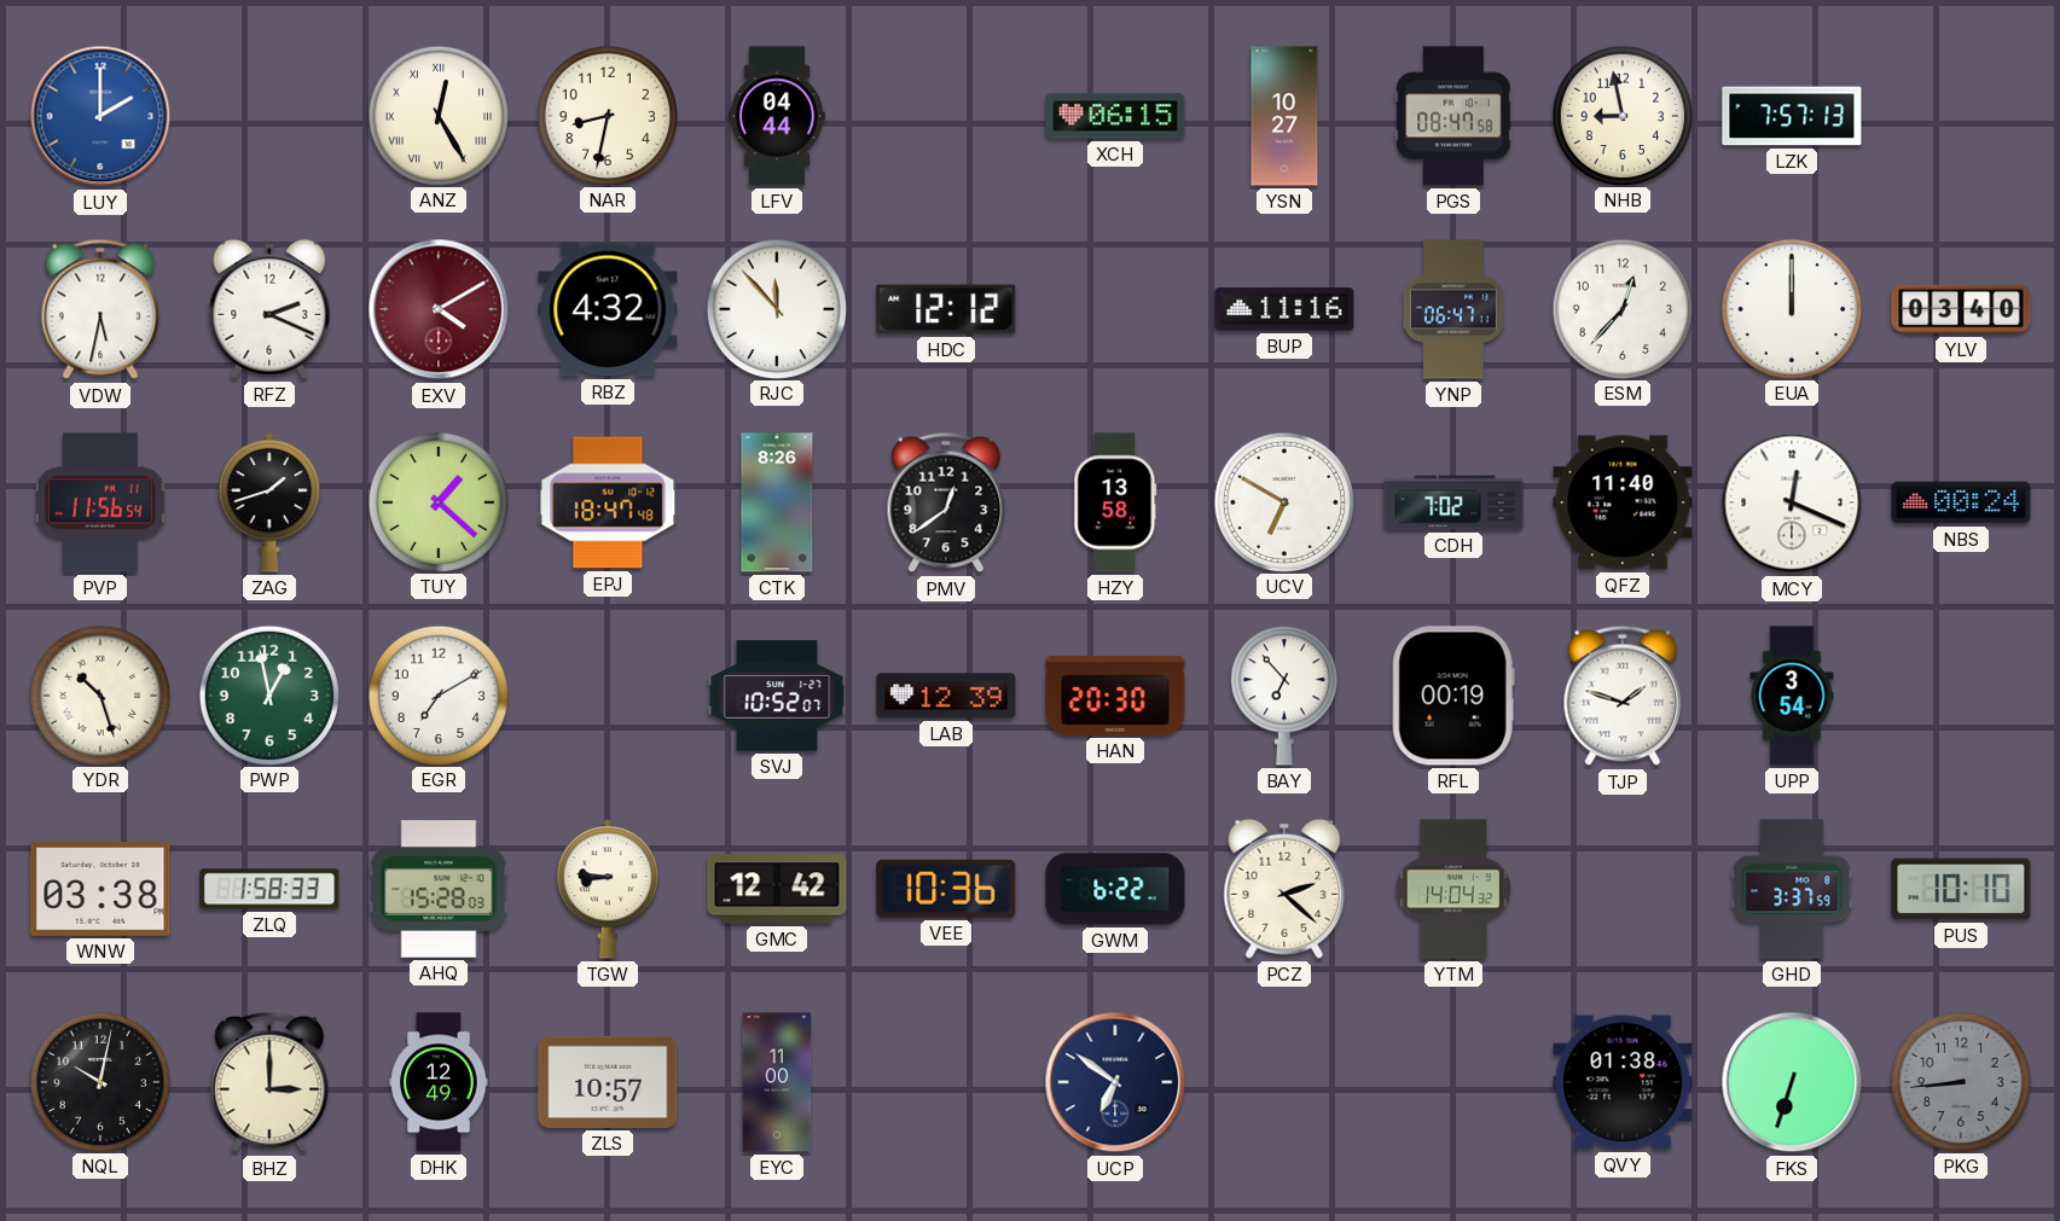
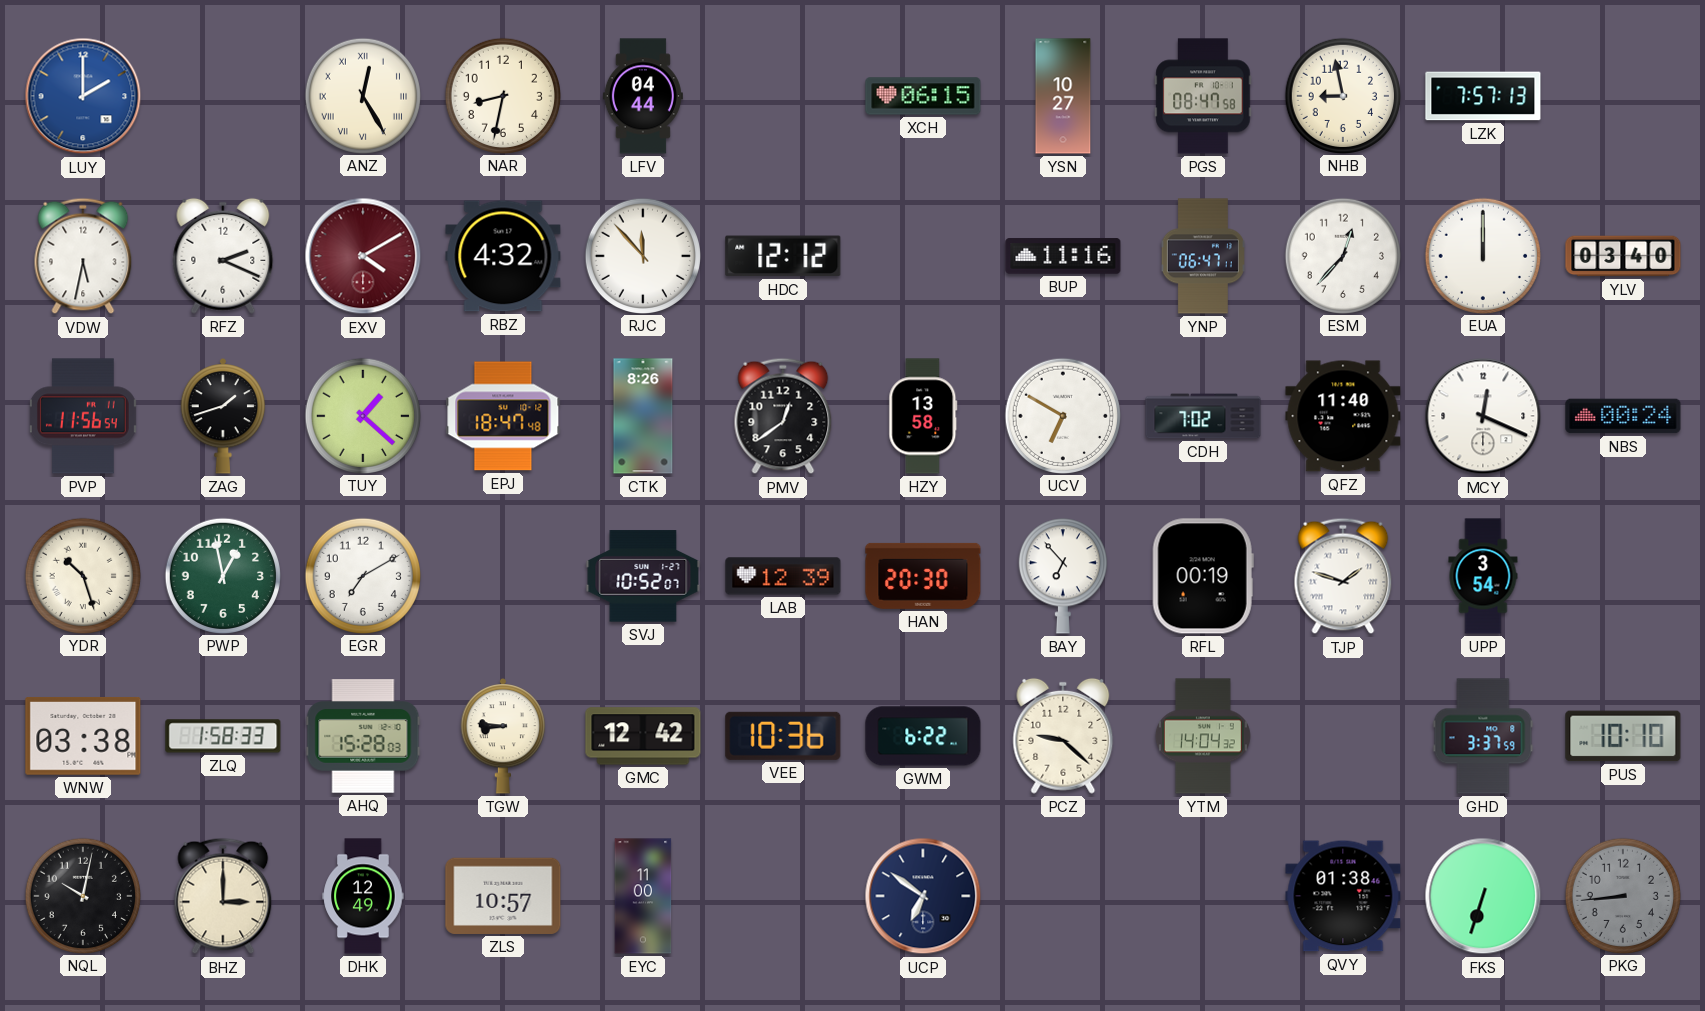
PCZ: 2:22 -> 9:22
